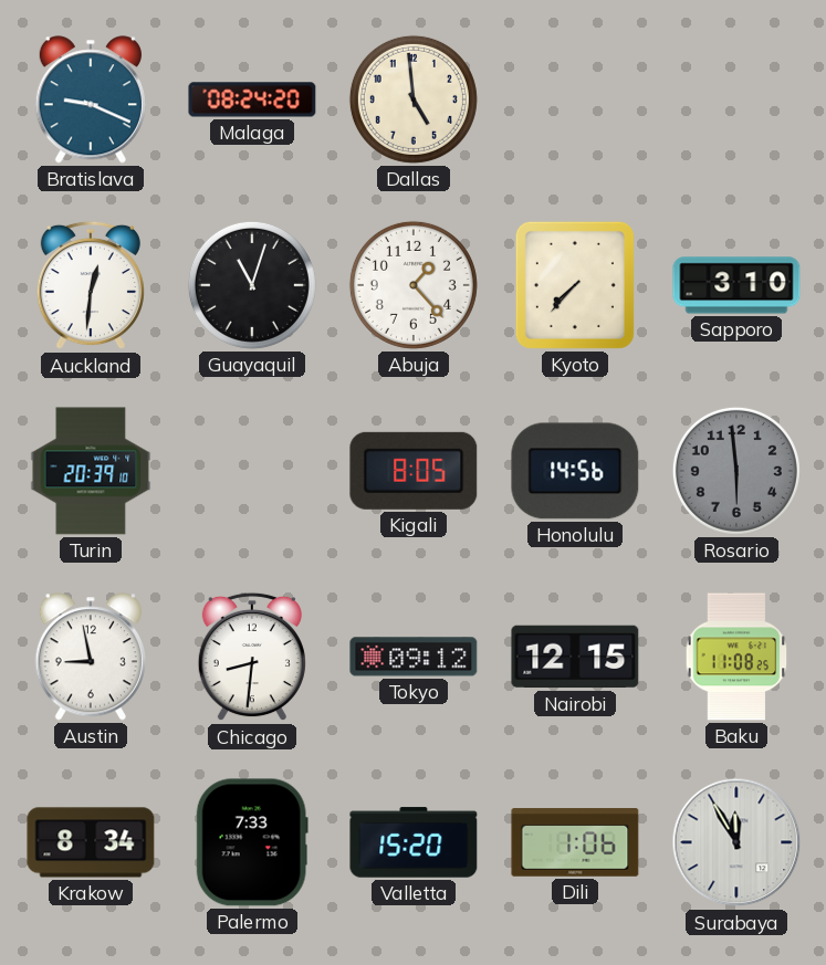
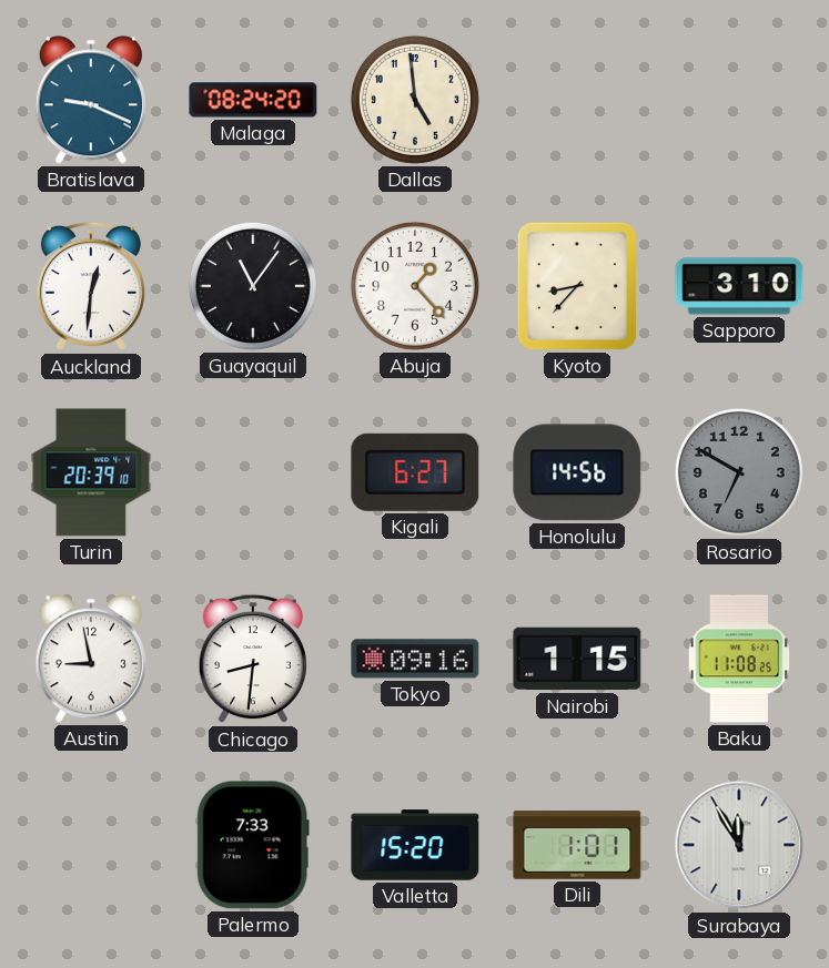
Guayaquil: 11:03 -> 11:06
Kyoto: 7:37 -> 8:37
Kigali: 8:05 -> 6:27
Rosario: 5:59 -> 6:50
Tokyo: 09:12 -> 09:16
Nairobi: 12:15 -> 1:15
Krakow: 8:34 -> none
Dili: 1:06 -> 1:01
